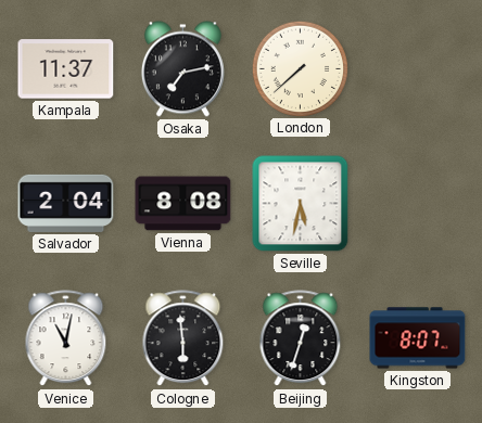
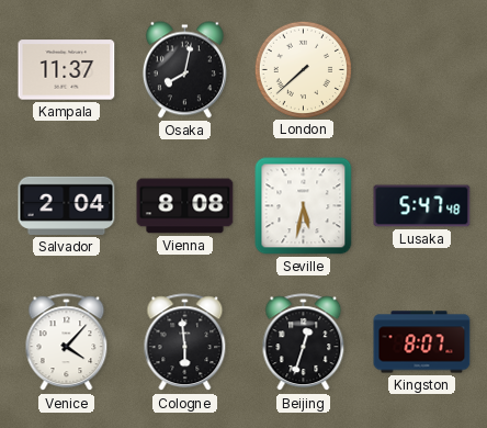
Osaka: 7:13 -> 8:02
Lusaka: none -> 5:47
Venice: 11:02 -> 4:07
